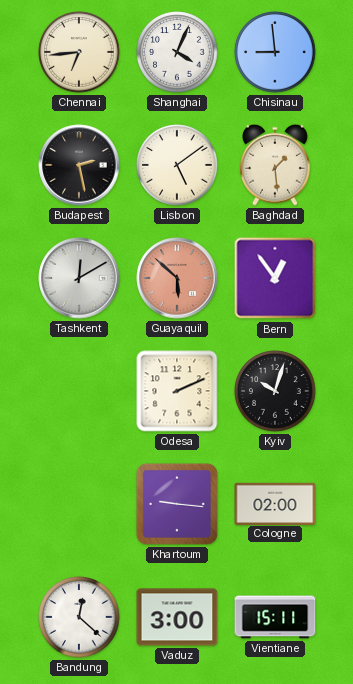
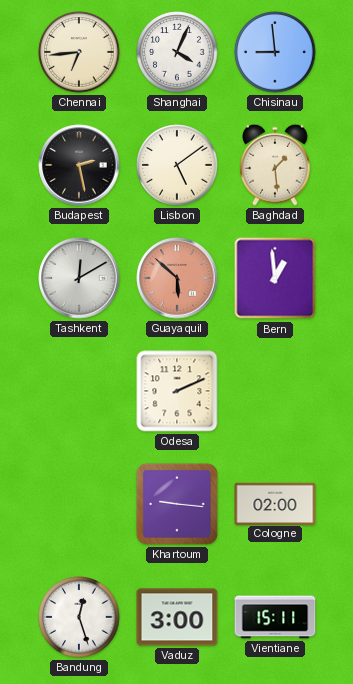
Bern: 12:54 -> 12:59
Kyiv: 10:03 -> none
Bandung: 12:22 -> 12:27
